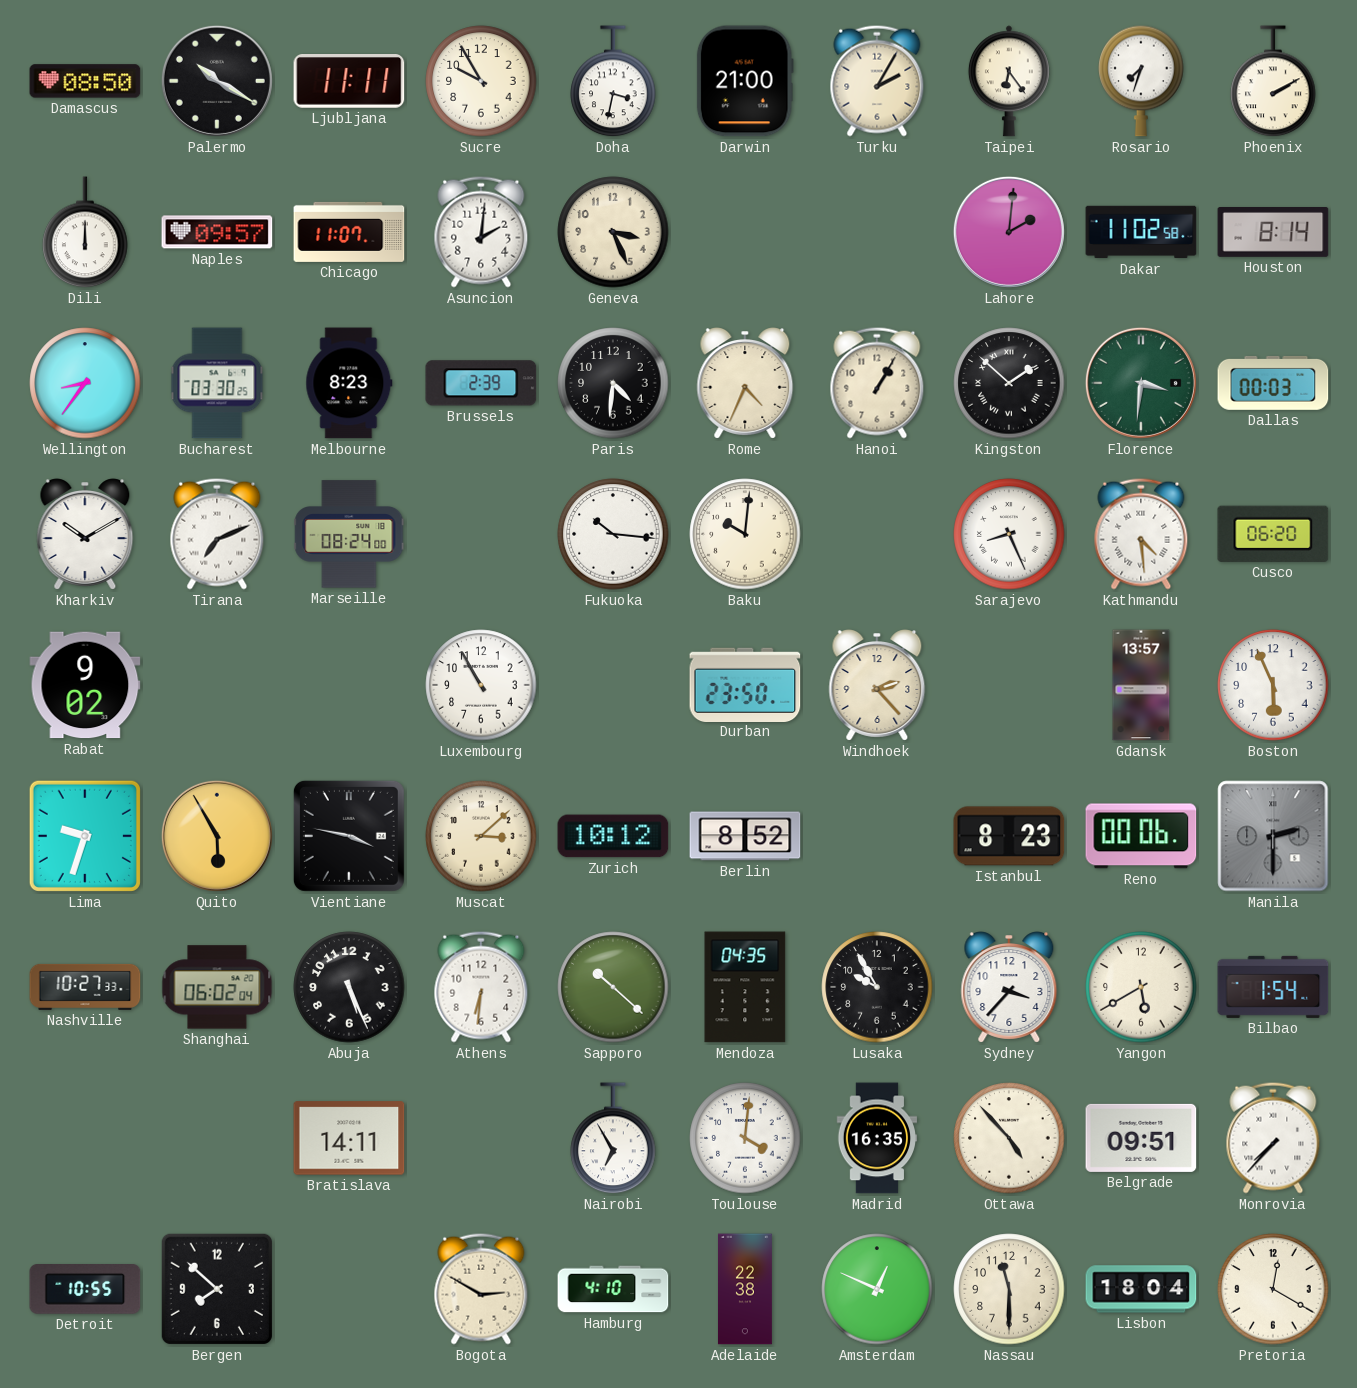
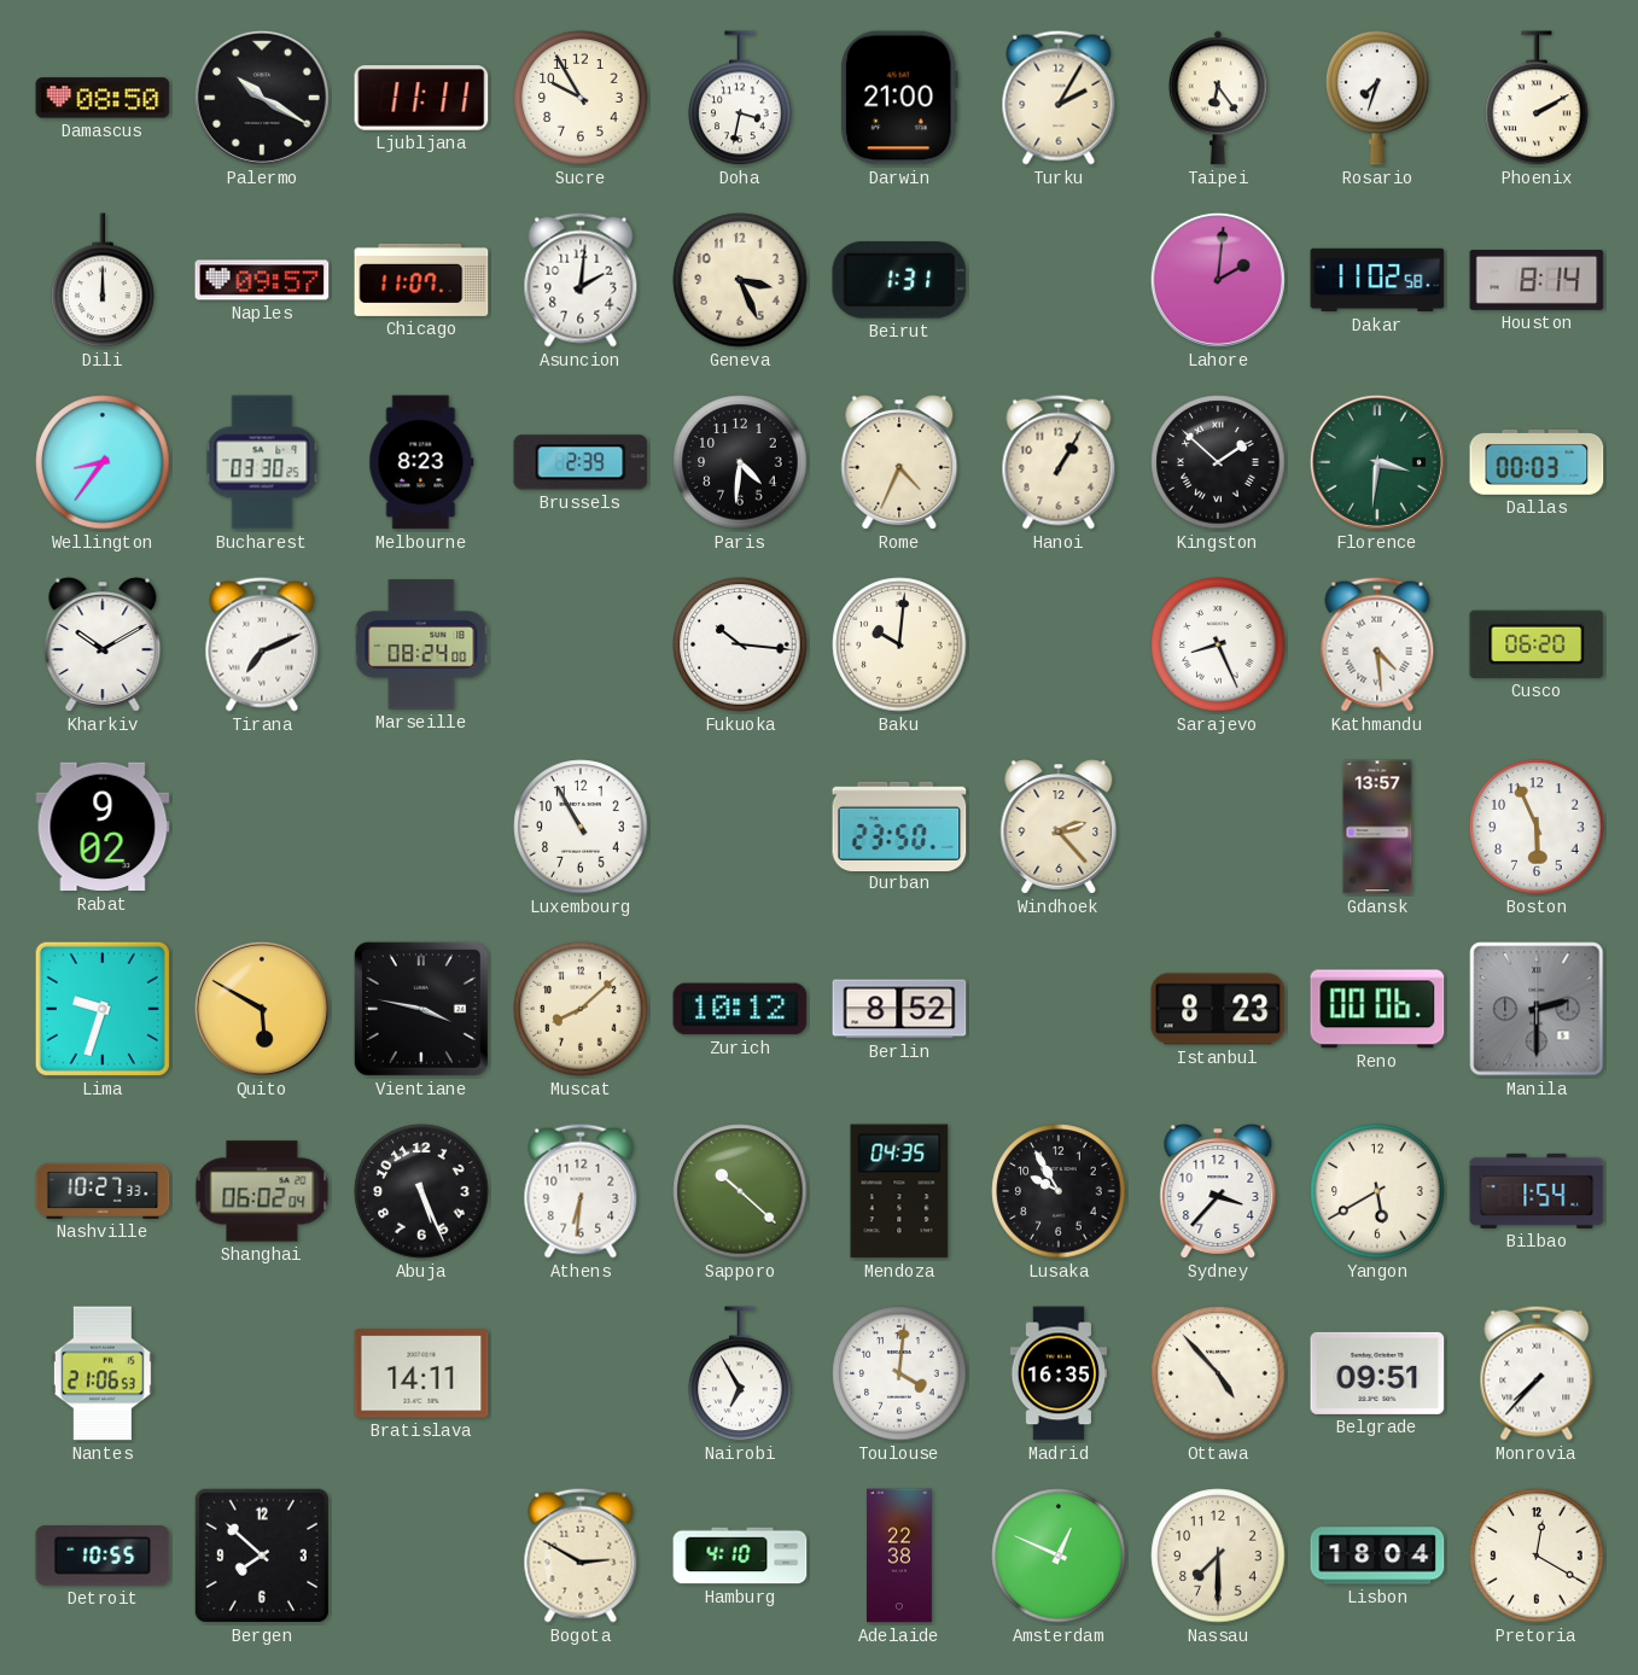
Beirut: none -> 1:31
Quito: 5:55 -> 5:50
Muscat: 3:08 -> 8:08
Nantes: none -> 21:06
Nassau: 11:30 -> 7:30
